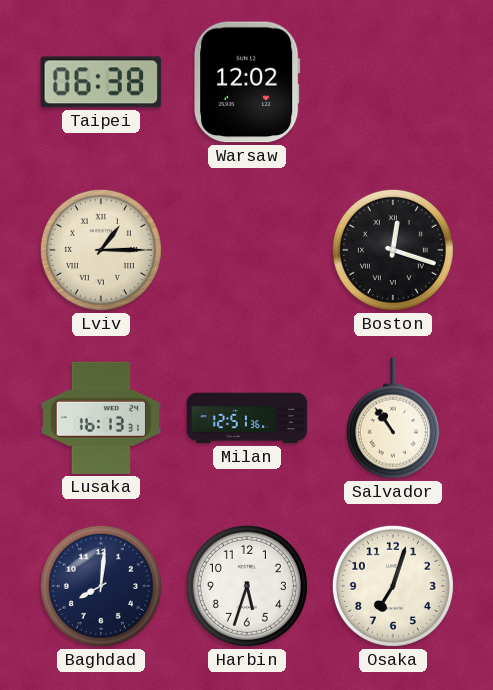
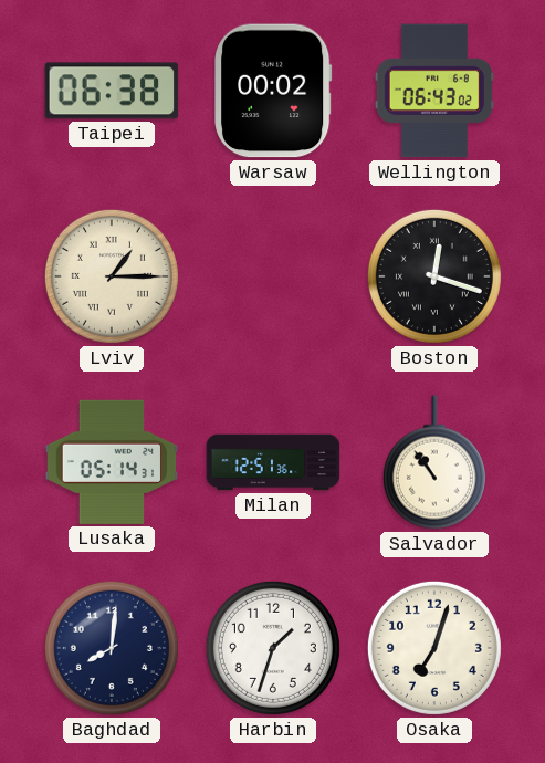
Warsaw: 12:02 -> 00:02
Wellington: none -> 06:43
Lusaka: 16:13 -> 05:14
Harbin: 5:33 -> 1:33
